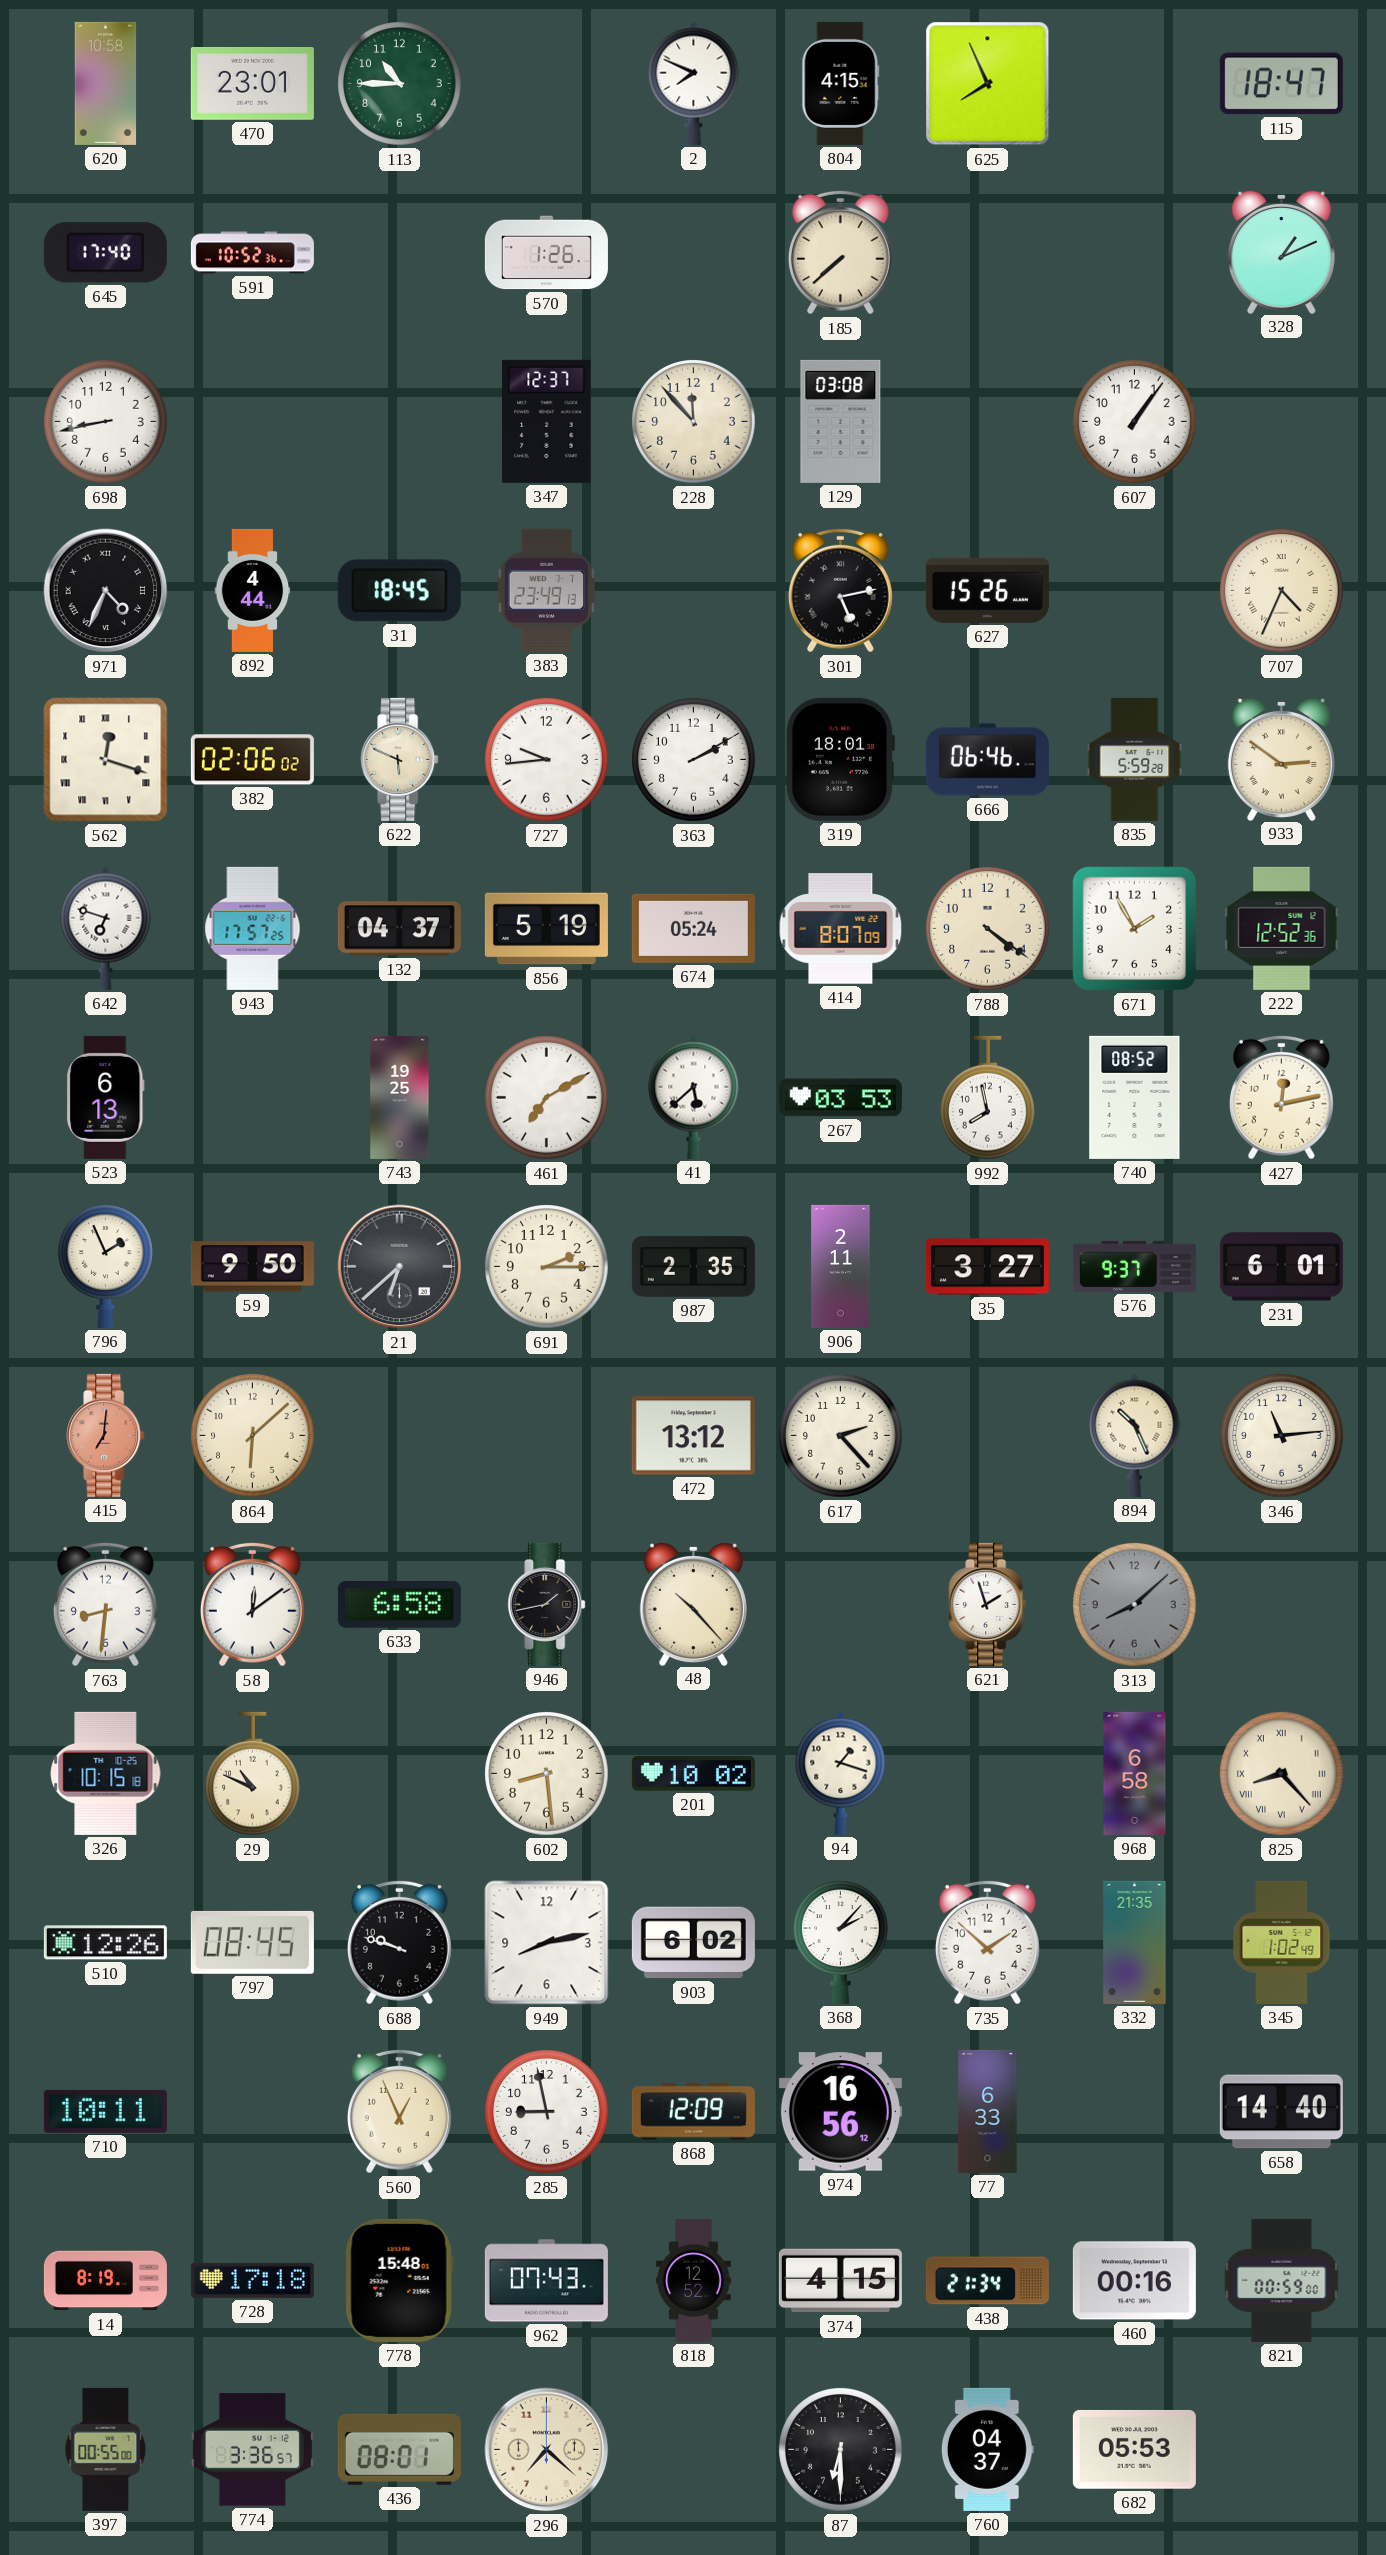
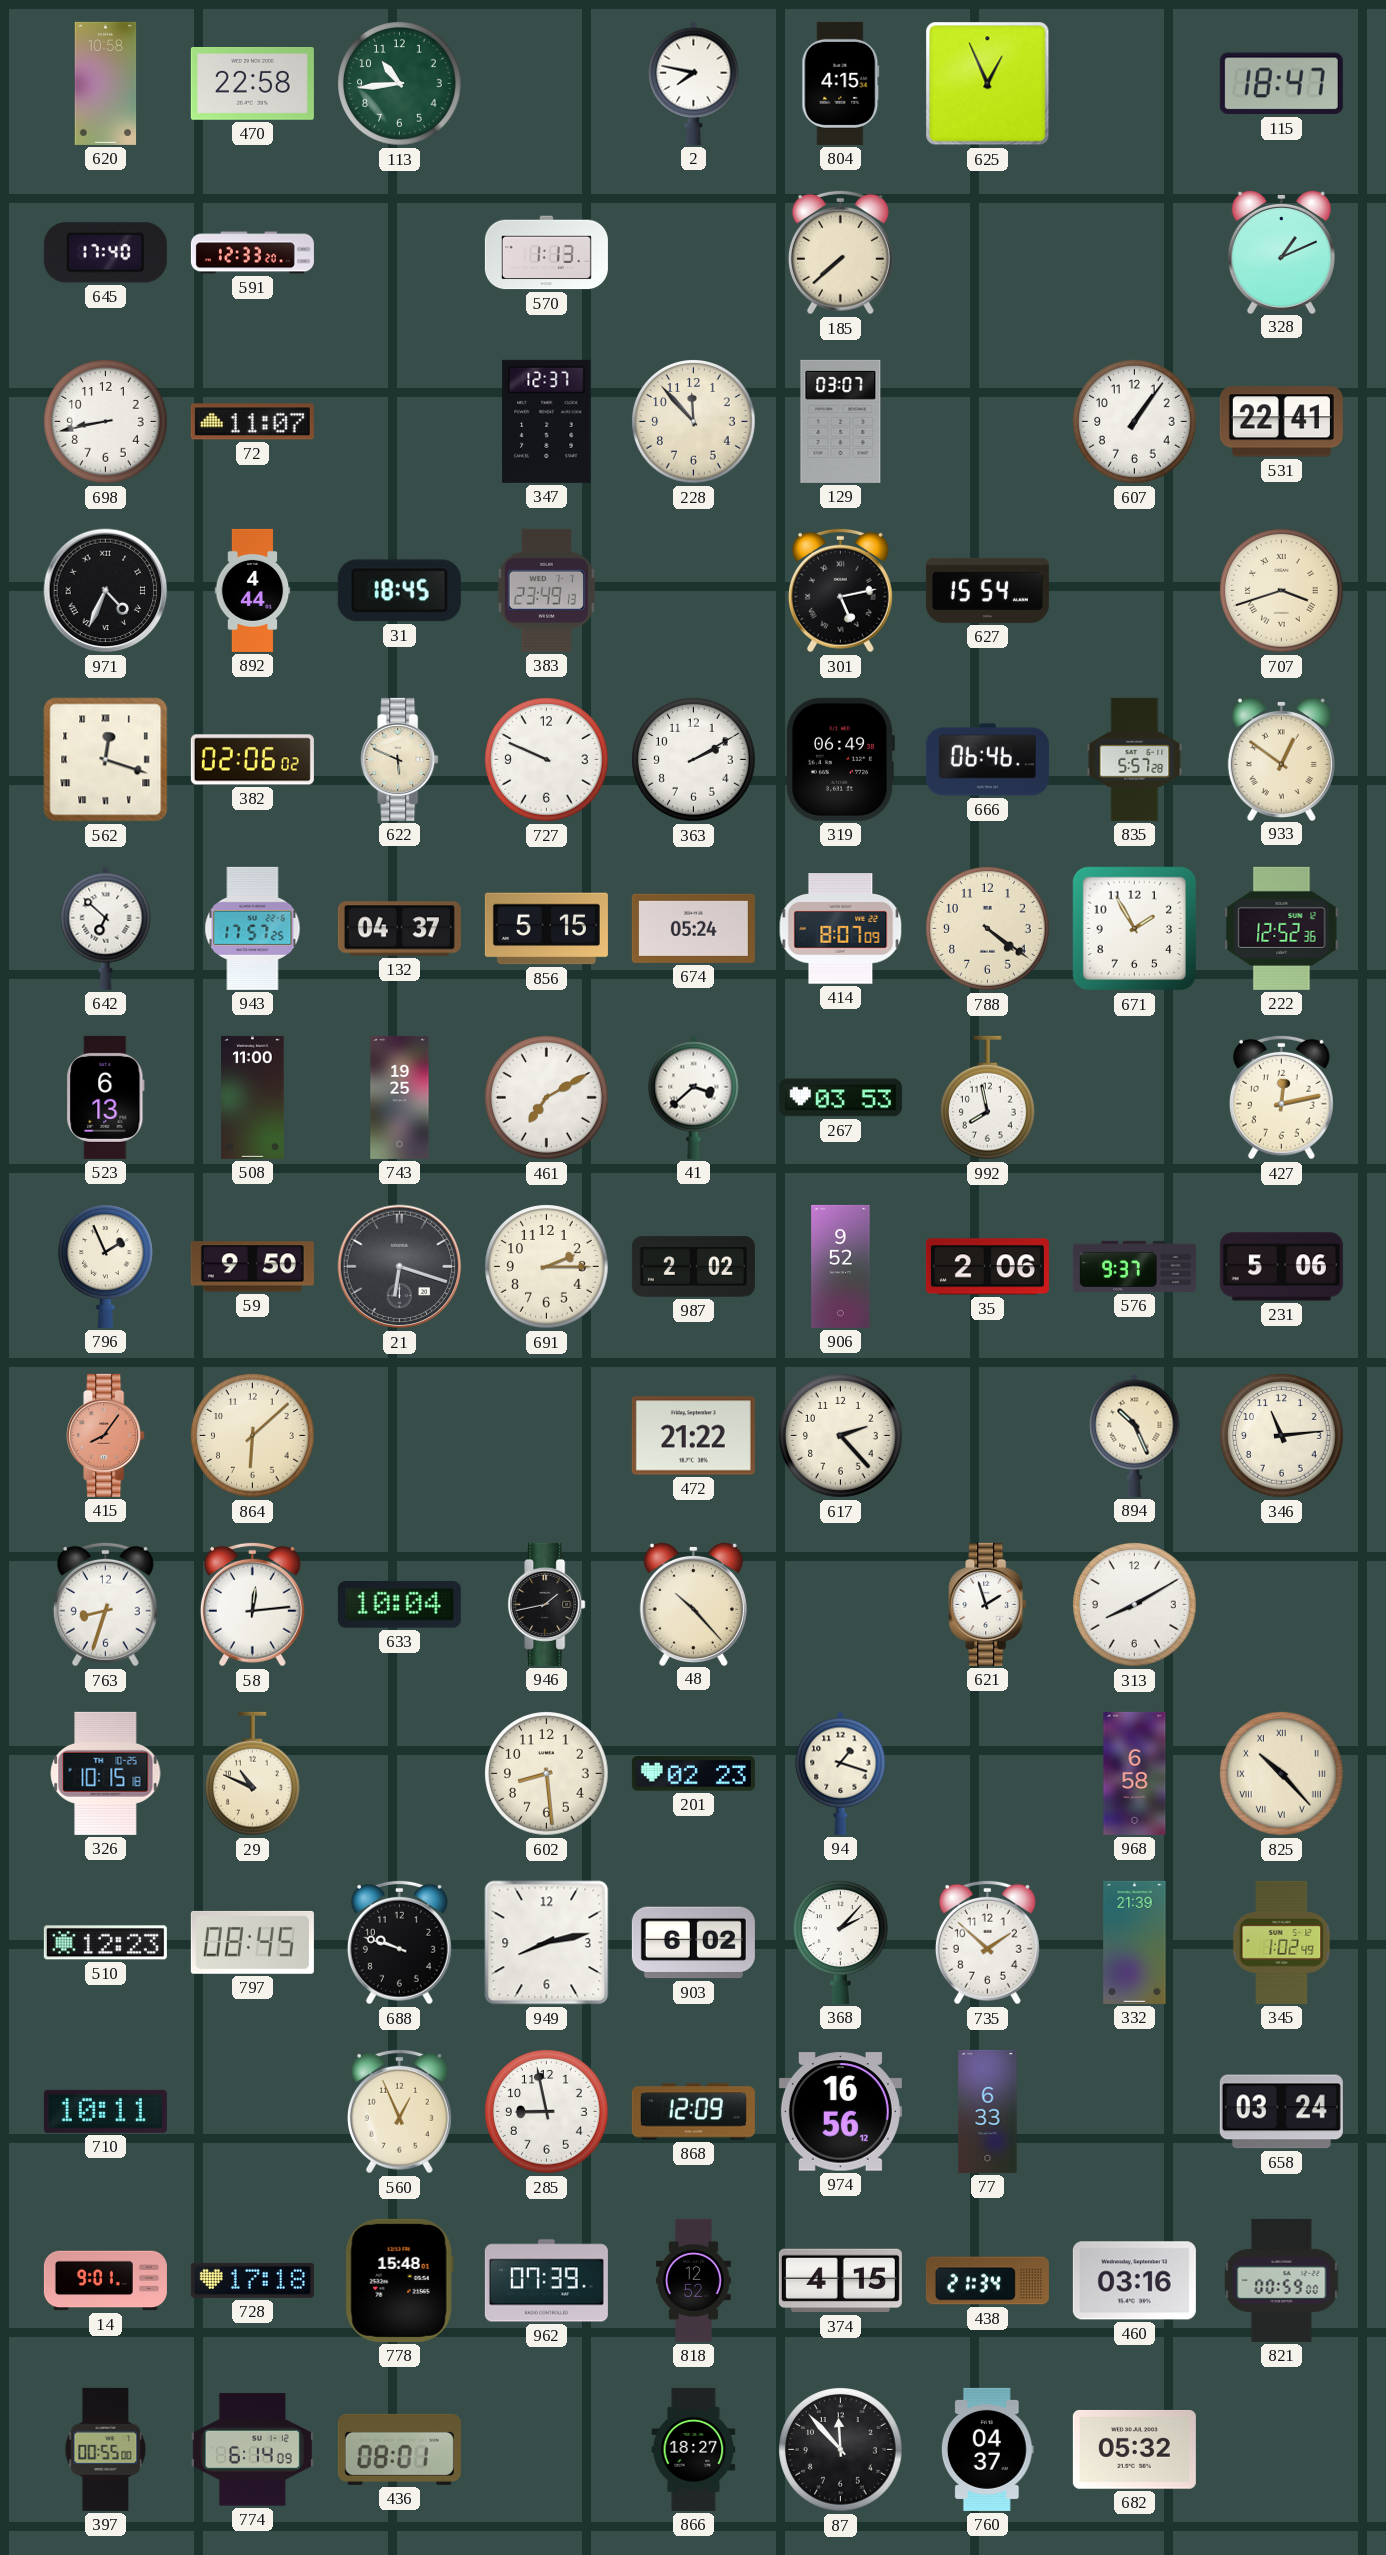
470: 23:01 -> 22:58
113: 10:45 -> 10:44
2: 7:49 -> 7:47
625: 7:56 -> 12:56
591: 10:52 -> 12:33
570: 1:26 -> 1:13
72: none -> 11:07
129: 03:08 -> 03:07
531: none -> 22:41
627: 15:26 -> 15:54
707: 4:34 -> 3:42
727: 9:44 -> 9:49
319: 18:01 -> 06:49
835: 5:59 -> 5:57
933: 2:51 -> 12:51
642: 6:48 -> 6:52
856: 5:19 -> 5:15
508: none -> 11:00
41: 5:38 -> 3:38
740: 08:52 -> none
21: 6:38 -> 6:18
987: 2:35 -> 2:02
906: 2:11 -> 9:52
35: 3:27 -> 2:06
231: 6:01 -> 5:06
415: 7:01 -> 8:06
472: 13:12 -> 21:22
763: 8:31 -> 8:33
58: 12:09 -> 12:14
633: 6:58 -> 10:04
313: 8:08 -> 8:10
313 dial: grey -> white
201: 10:02 -> 02:23
825: 8:23 -> 10:23
510: 12:26 -> 12:23
332: 21:35 -> 21:39
658: 14:40 -> 03:24
14: 8:19 -> 9:01
962: 07:43 -> 07:39
460: 00:16 -> 03:16
774: 3:36 -> 6:14
296: 7:22 -> none
866: none -> 18:27
87: 6:30 -> 11:53
682: 05:53 -> 05:32
